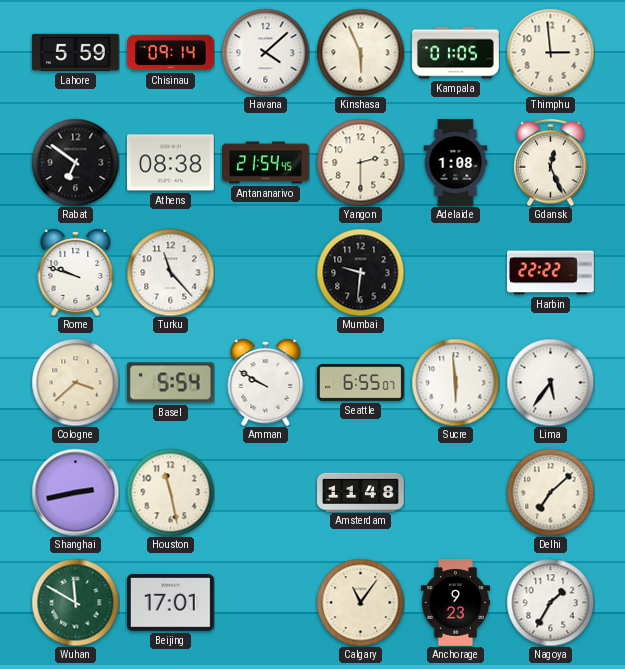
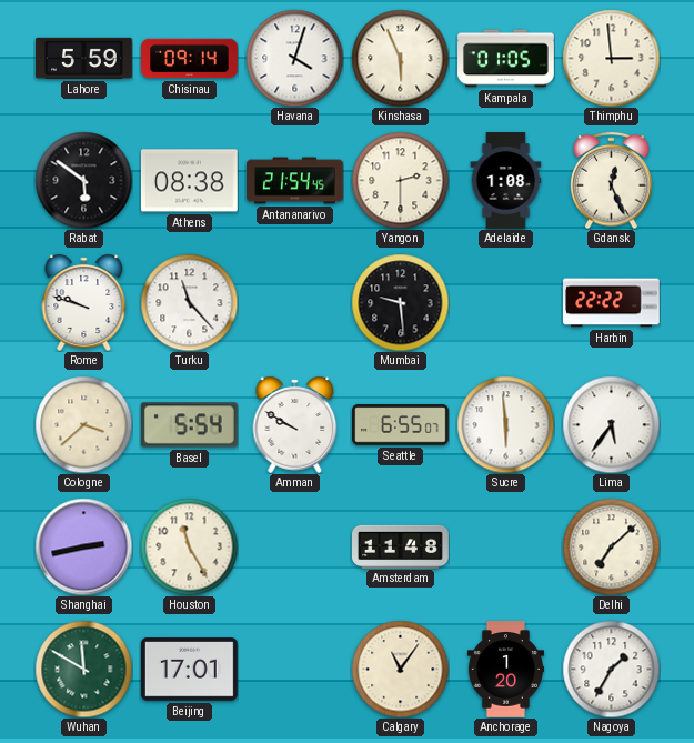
Havana: 4:08 -> 4:03
Rabat: 6:51 -> 5:51
Mumbai: 9:31 -> 9:29
Houston: 11:28 -> 11:25
Anchorage: 9:23 -> 1:20
